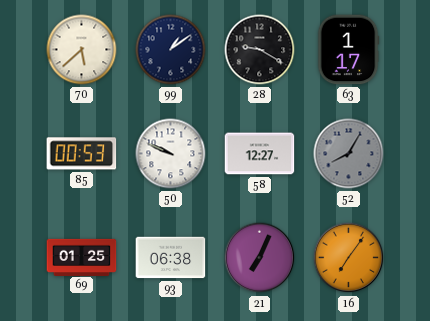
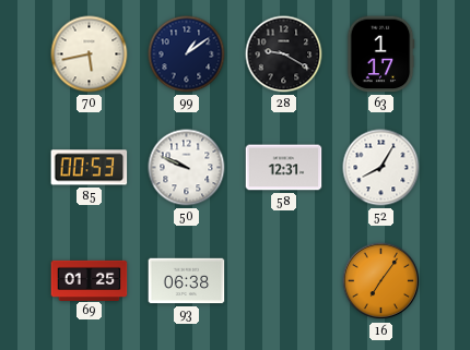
70: 5:38 -> 5:43
58: 12:27 -> 12:31
52 dial: grey -> white
21: 7:04 -> none
